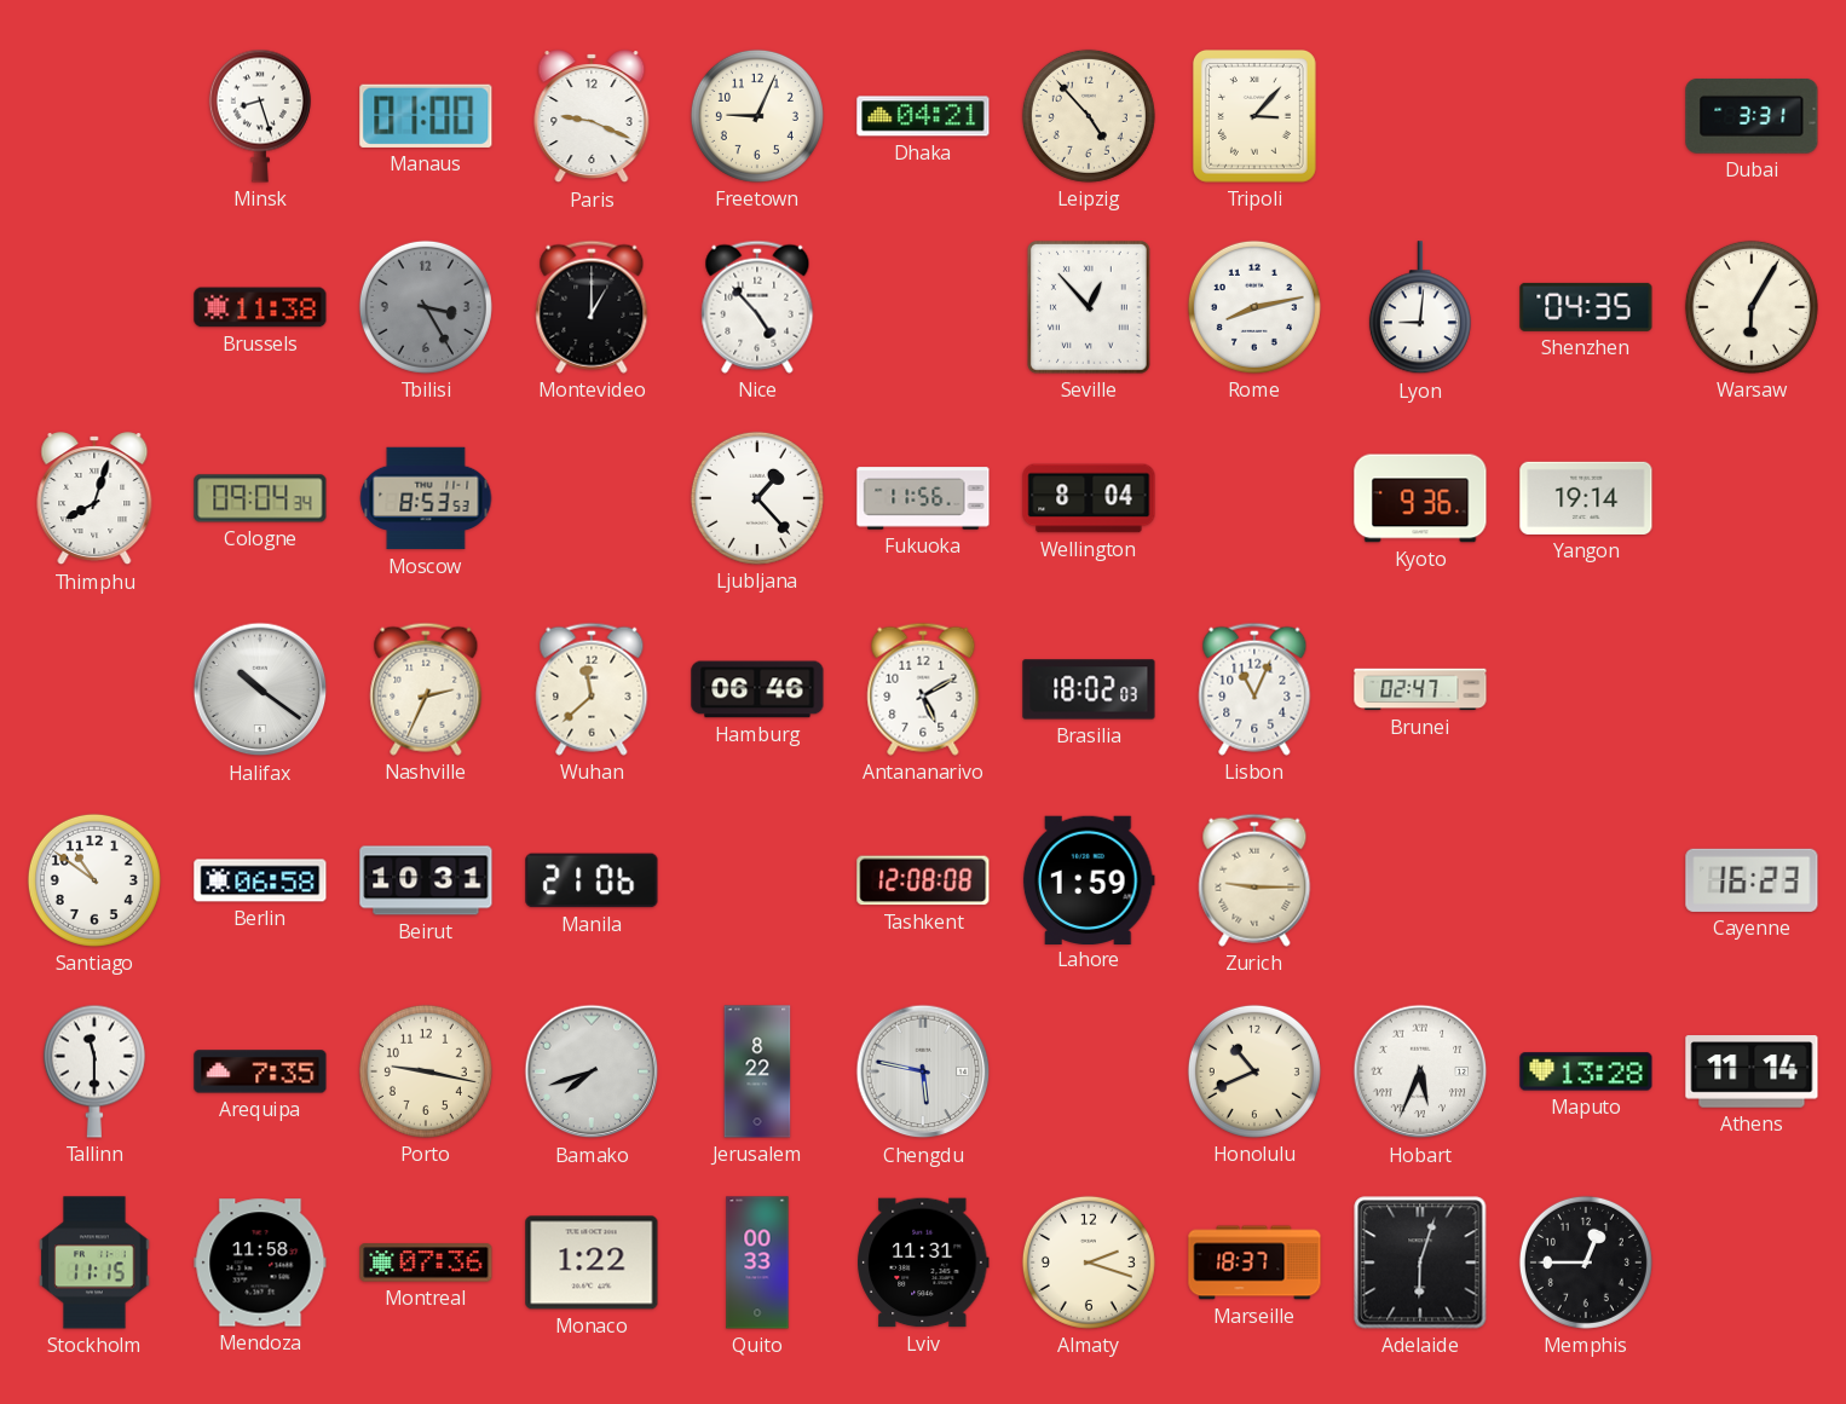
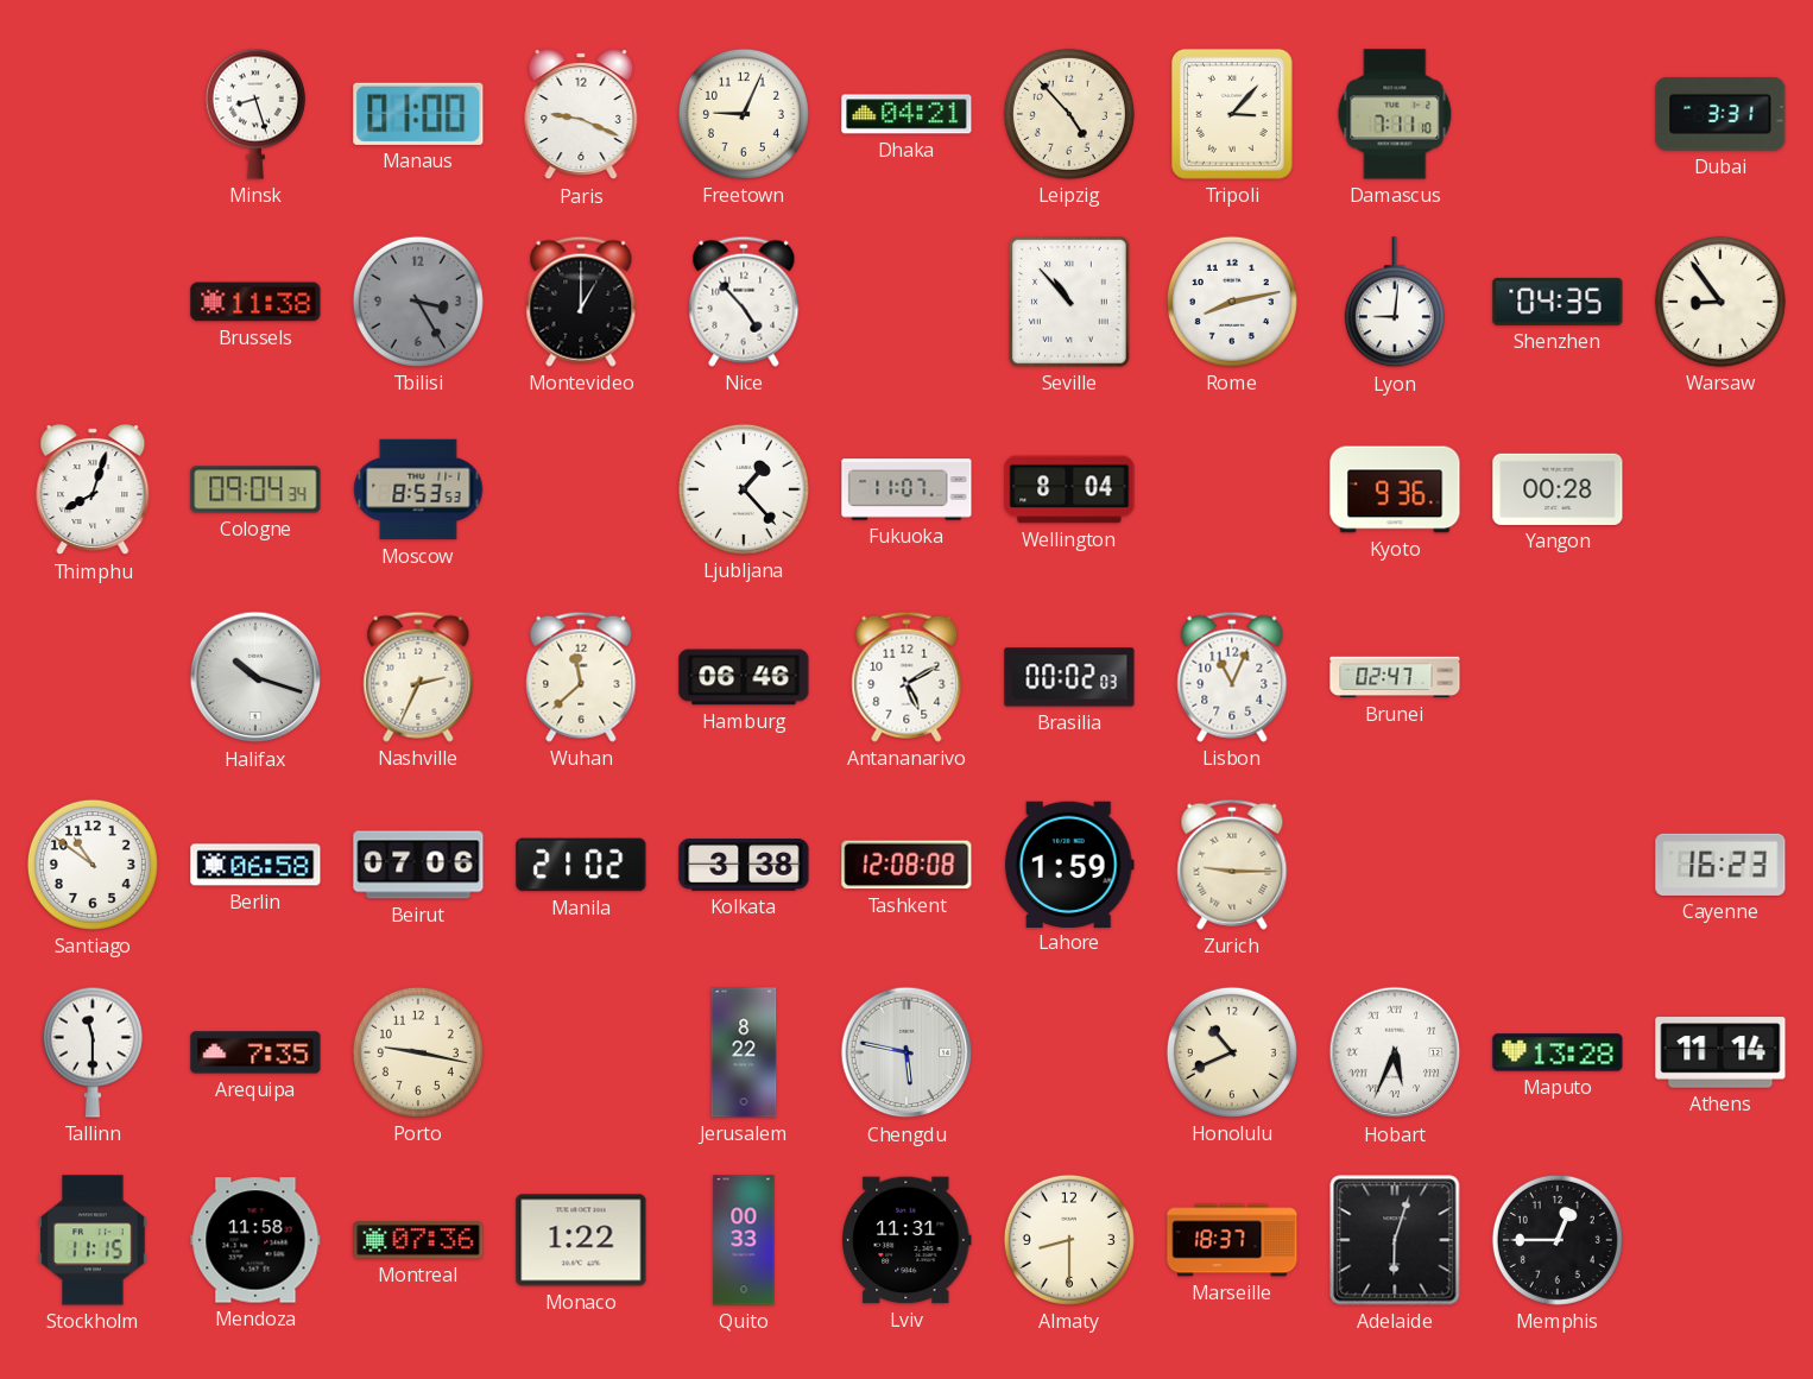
Damascus: none -> 7:11
Seville: 12:53 -> 10:53
Warsaw: 6:05 -> 8:54
Fukuoka: 11:56 -> 11:07
Yangon: 19:14 -> 00:28
Halifax: 10:21 -> 10:18
Brasilia: 18:02 -> 00:02
Beirut: 10:31 -> 07:06
Manila: 21:06 -> 21:02
Kolkata: none -> 3:38
Bamako: 7:42 -> none
Almaty: 2:18 -> 8:30
